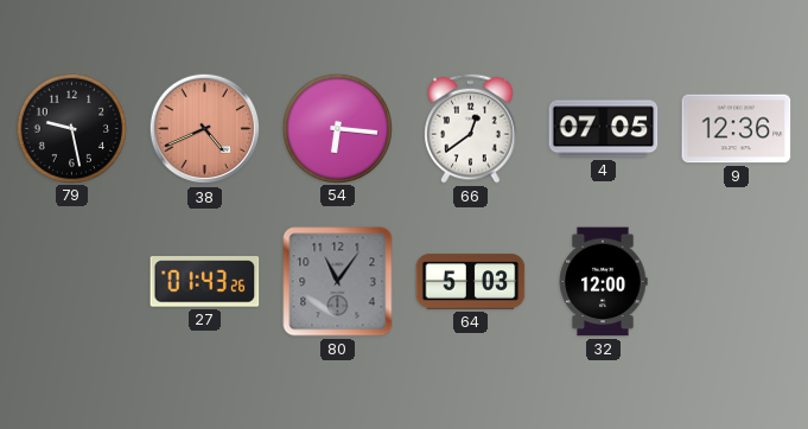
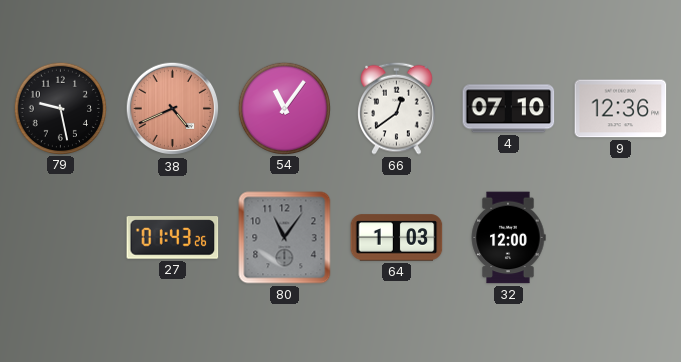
54: 6:16 -> 11:06
4: 07:05 -> 07:10
64: 5:03 -> 1:03
